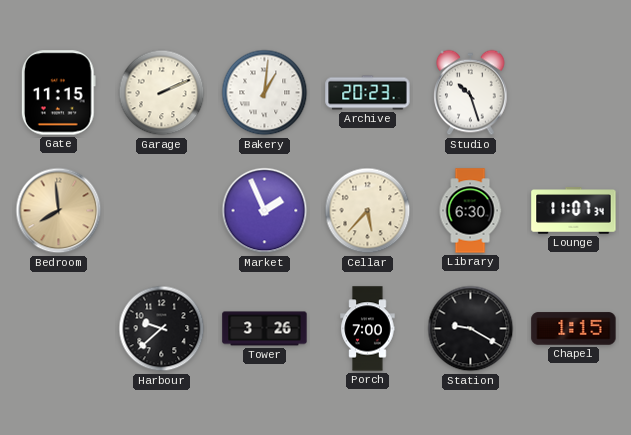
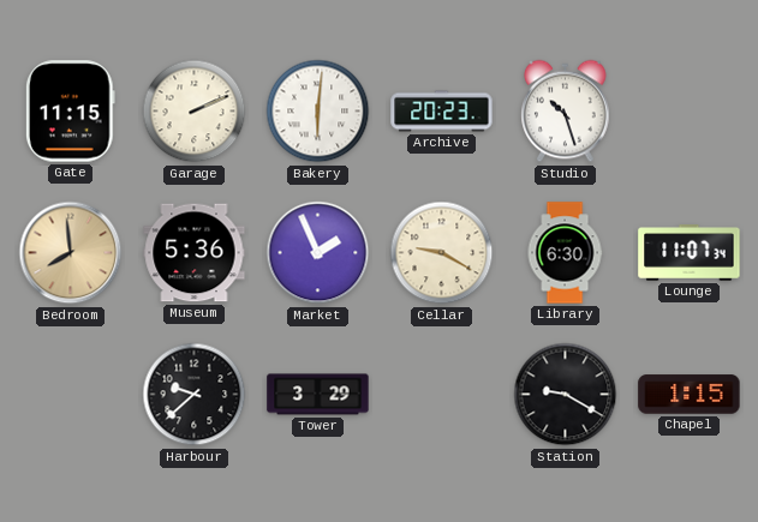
Bakery: 1:01 -> 6:01
Museum: none -> 5:36
Cellar: 5:37 -> 9:20
Tower: 3:26 -> 3:29
Porch: 7:00 -> none
